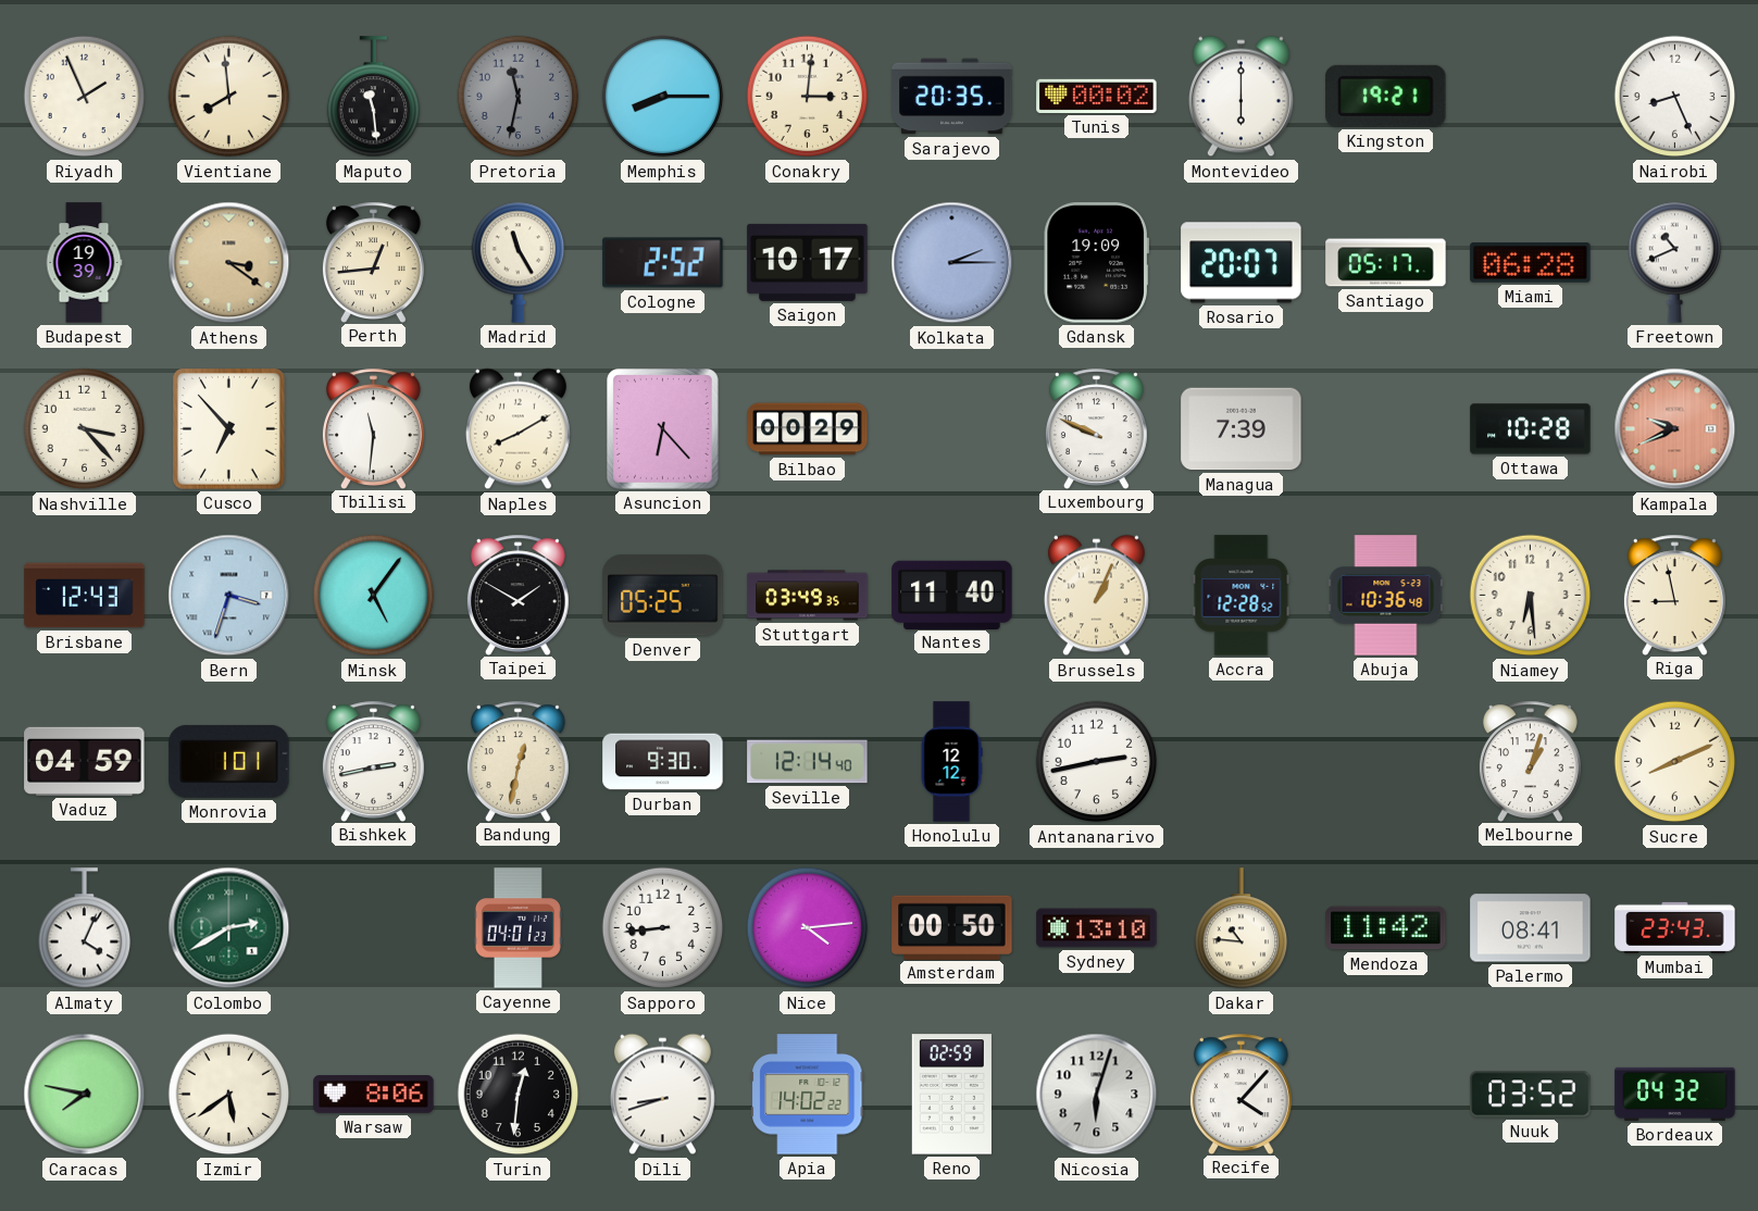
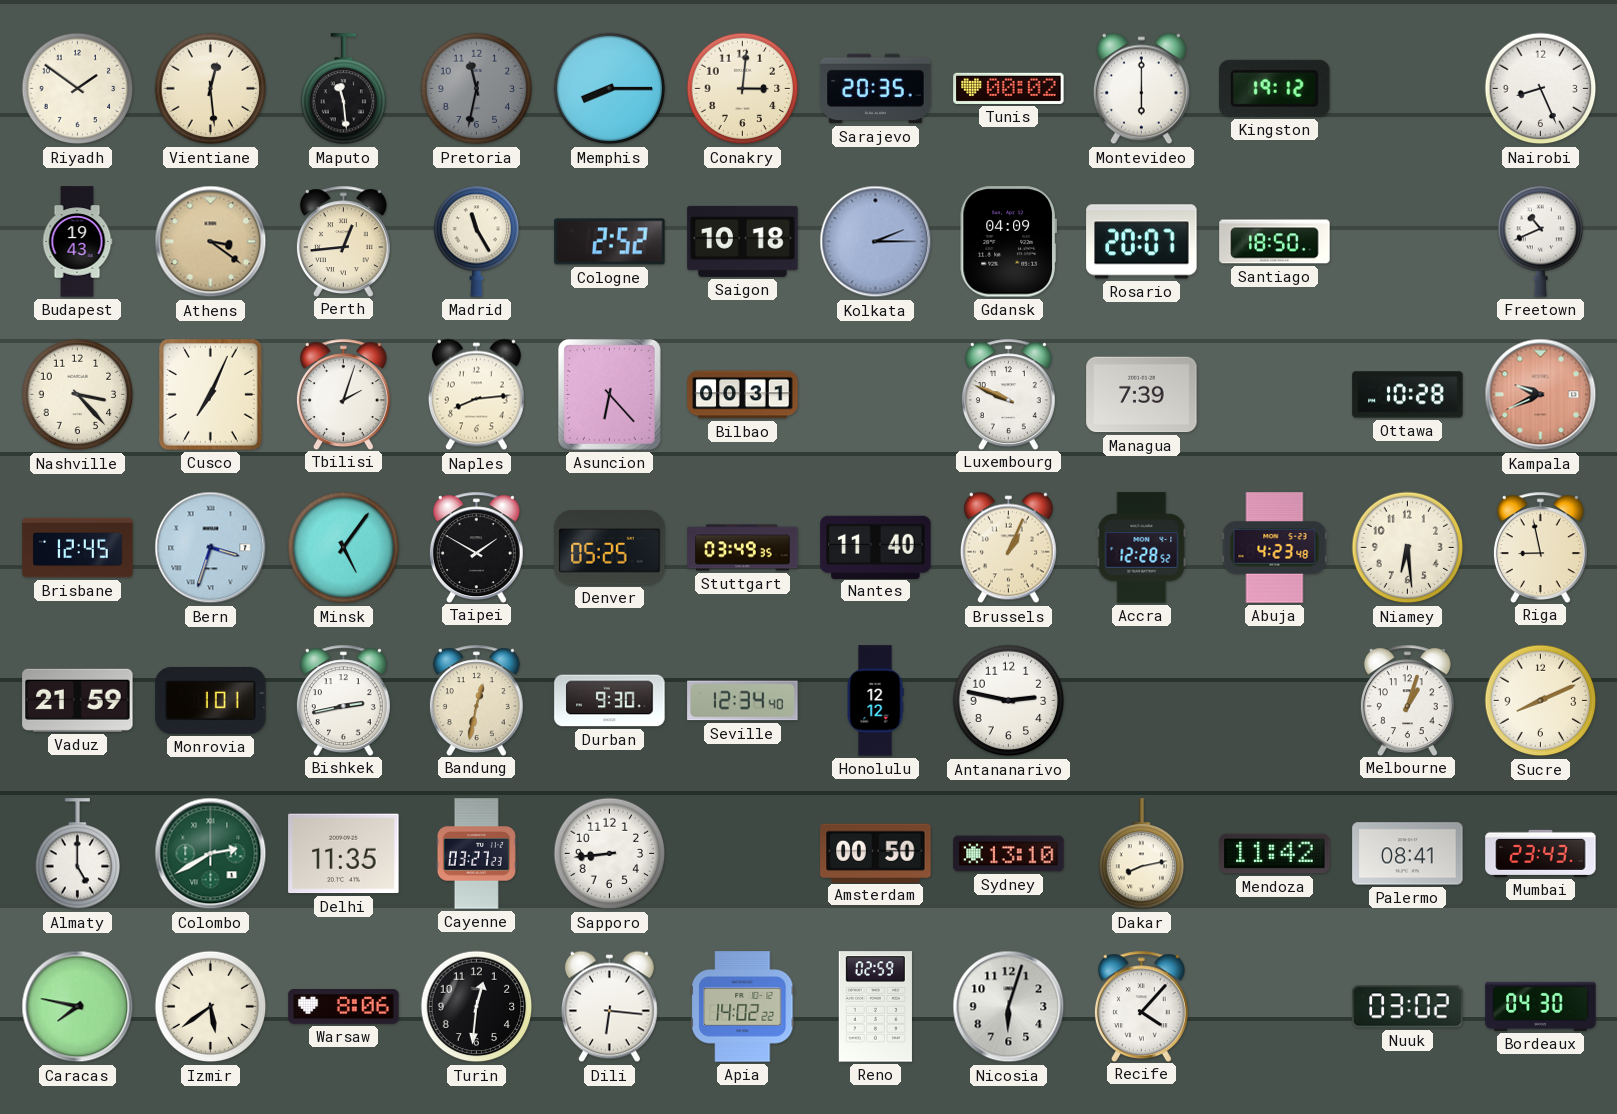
Riyadh: 1:56 -> 1:51
Vientiane: 7:59 -> 12:29
Kingston: 19:21 -> 19:12
Budapest: 19:39 -> 19:43
Saigon: 10:17 -> 10:18
Gdansk: 19:09 -> 04:09
Santiago: 05:17 -> 18:50
Miami: 06:28 -> none
Cusco: 6:53 -> 7:04
Tbilisi: 11:31 -> 2:03
Naples: 8:10 -> 8:14
Bilbao: 00:29 -> 00:31
Brisbane: 12:43 -> 12:45
Abuja: 10:36 -> 4:23
Vaduz: 04:59 -> 21:59
Seville: 12:14 -> 12:34
Antananarivo: 2:43 -> 2:47
Almaty: 4:04 -> 5:00
Delhi: none -> 11:35
Cayenne: 04:01 -> 03:27
Nice: 4:14 -> none
Dakar: 10:46 -> 8:13
Dili: 8:42 -> 6:16
Nuuk: 03:52 -> 03:02
Bordeaux: 04:32 -> 04:30
